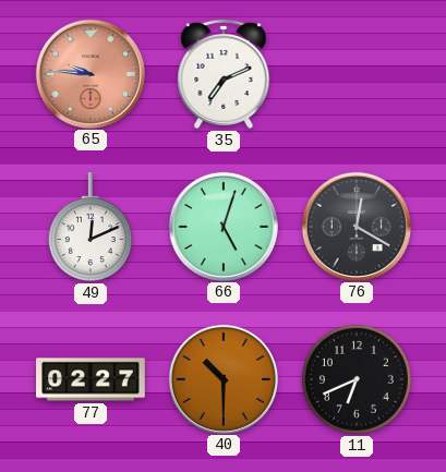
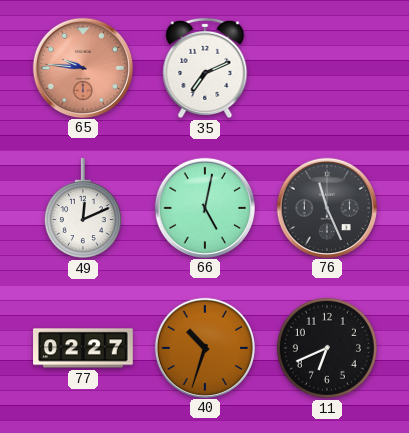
66: 5:03 -> 5:02
76: 12:20 -> 11:26
40: 10:30 -> 10:33
